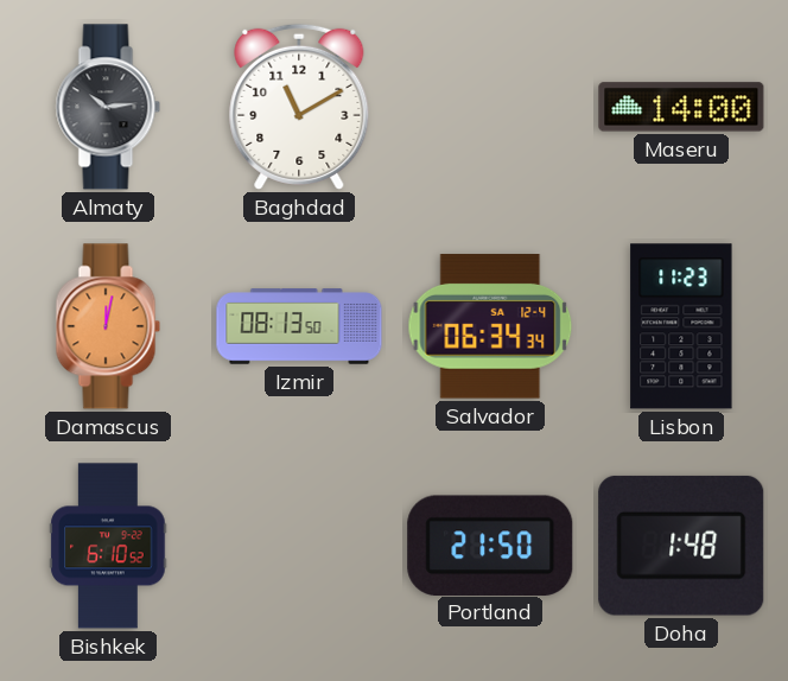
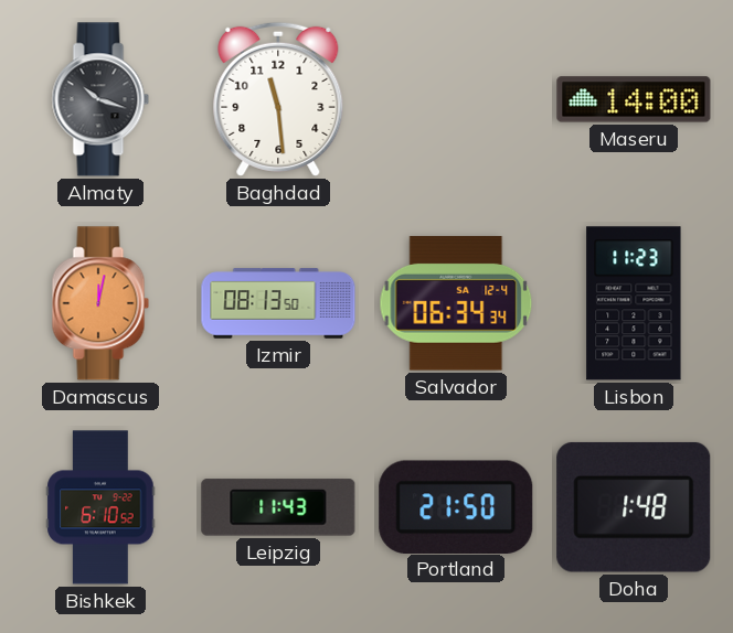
Almaty: 10:14 -> 10:18
Baghdad: 11:10 -> 11:29
Leipzig: none -> 11:43
